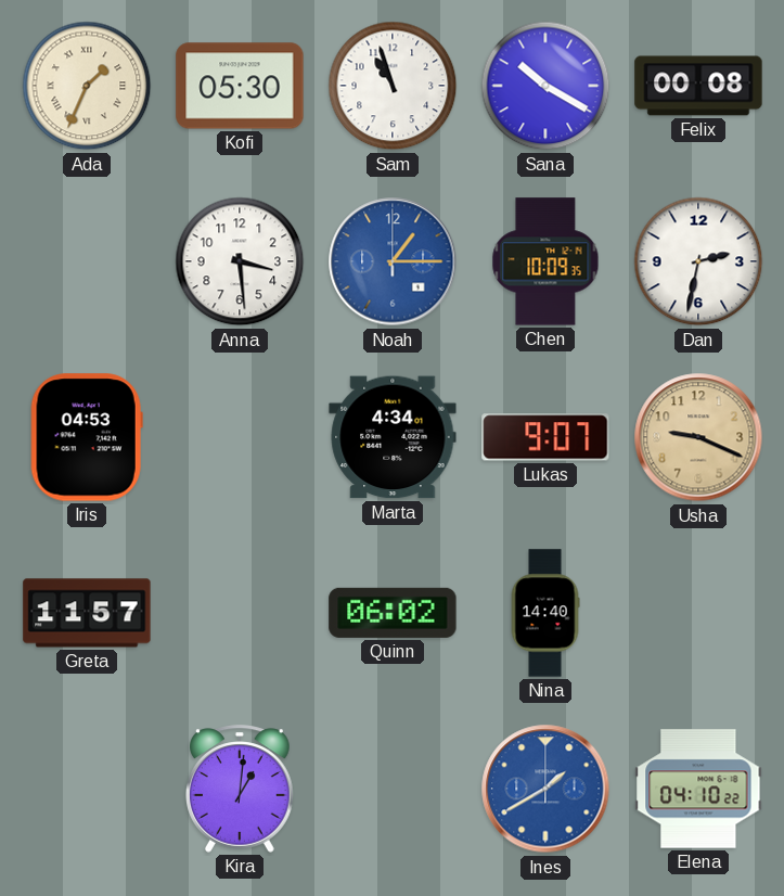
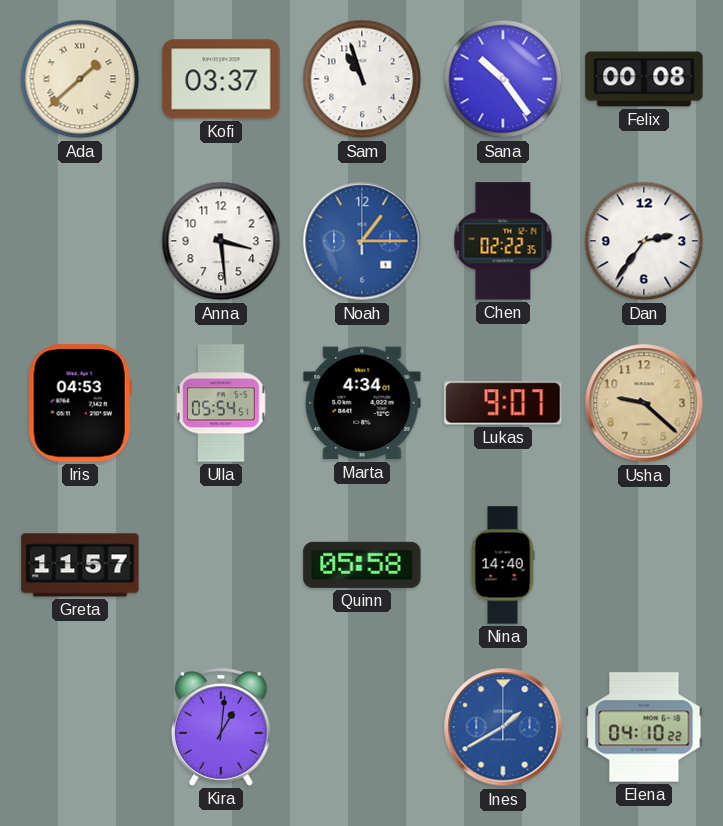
Ada: 1:34 -> 1:38
Kofi: 05:30 -> 03:37
Sana: 10:20 -> 10:24
Chen: 10:09 -> 02:22
Dan: 2:32 -> 2:36
Ulla: none -> 05:54
Usha: 9:19 -> 9:22
Quinn: 06:02 -> 05:58
